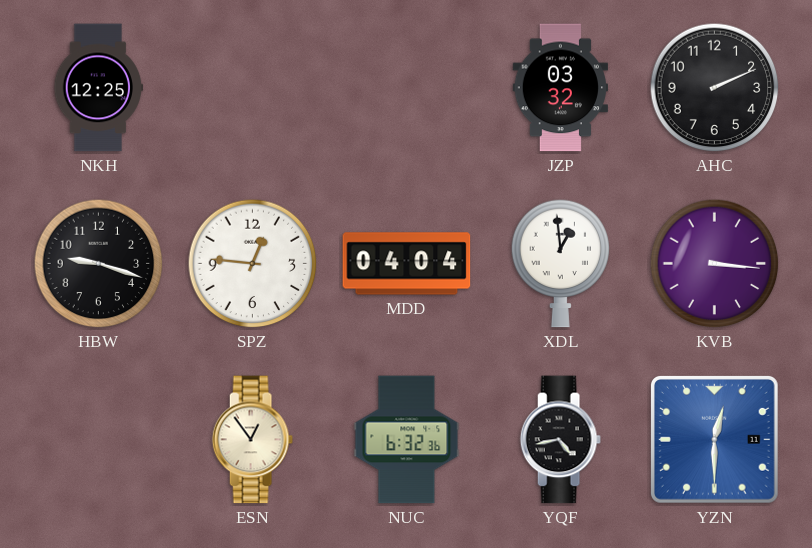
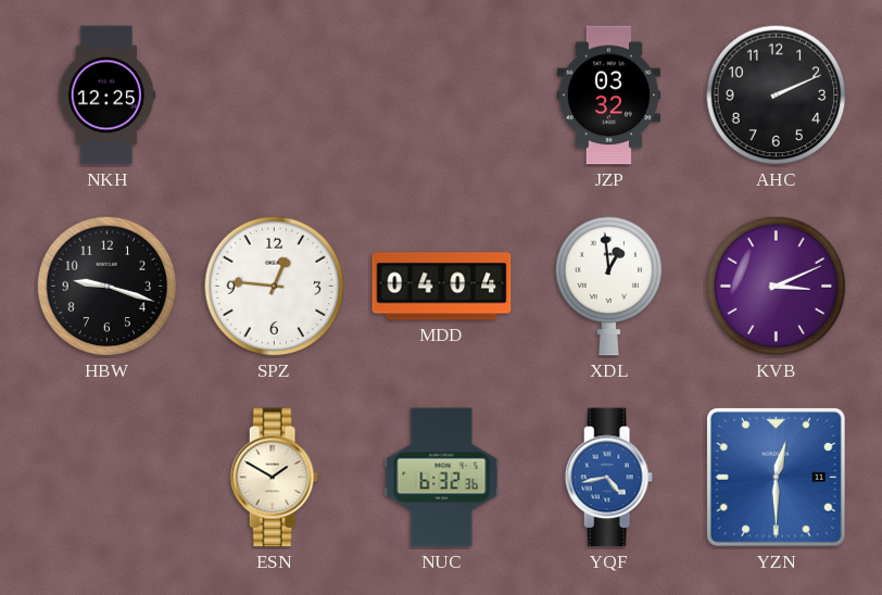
KVB: 3:16 -> 3:11
ESN: 12:54 -> 1:50
YQF dial: black -> blue
